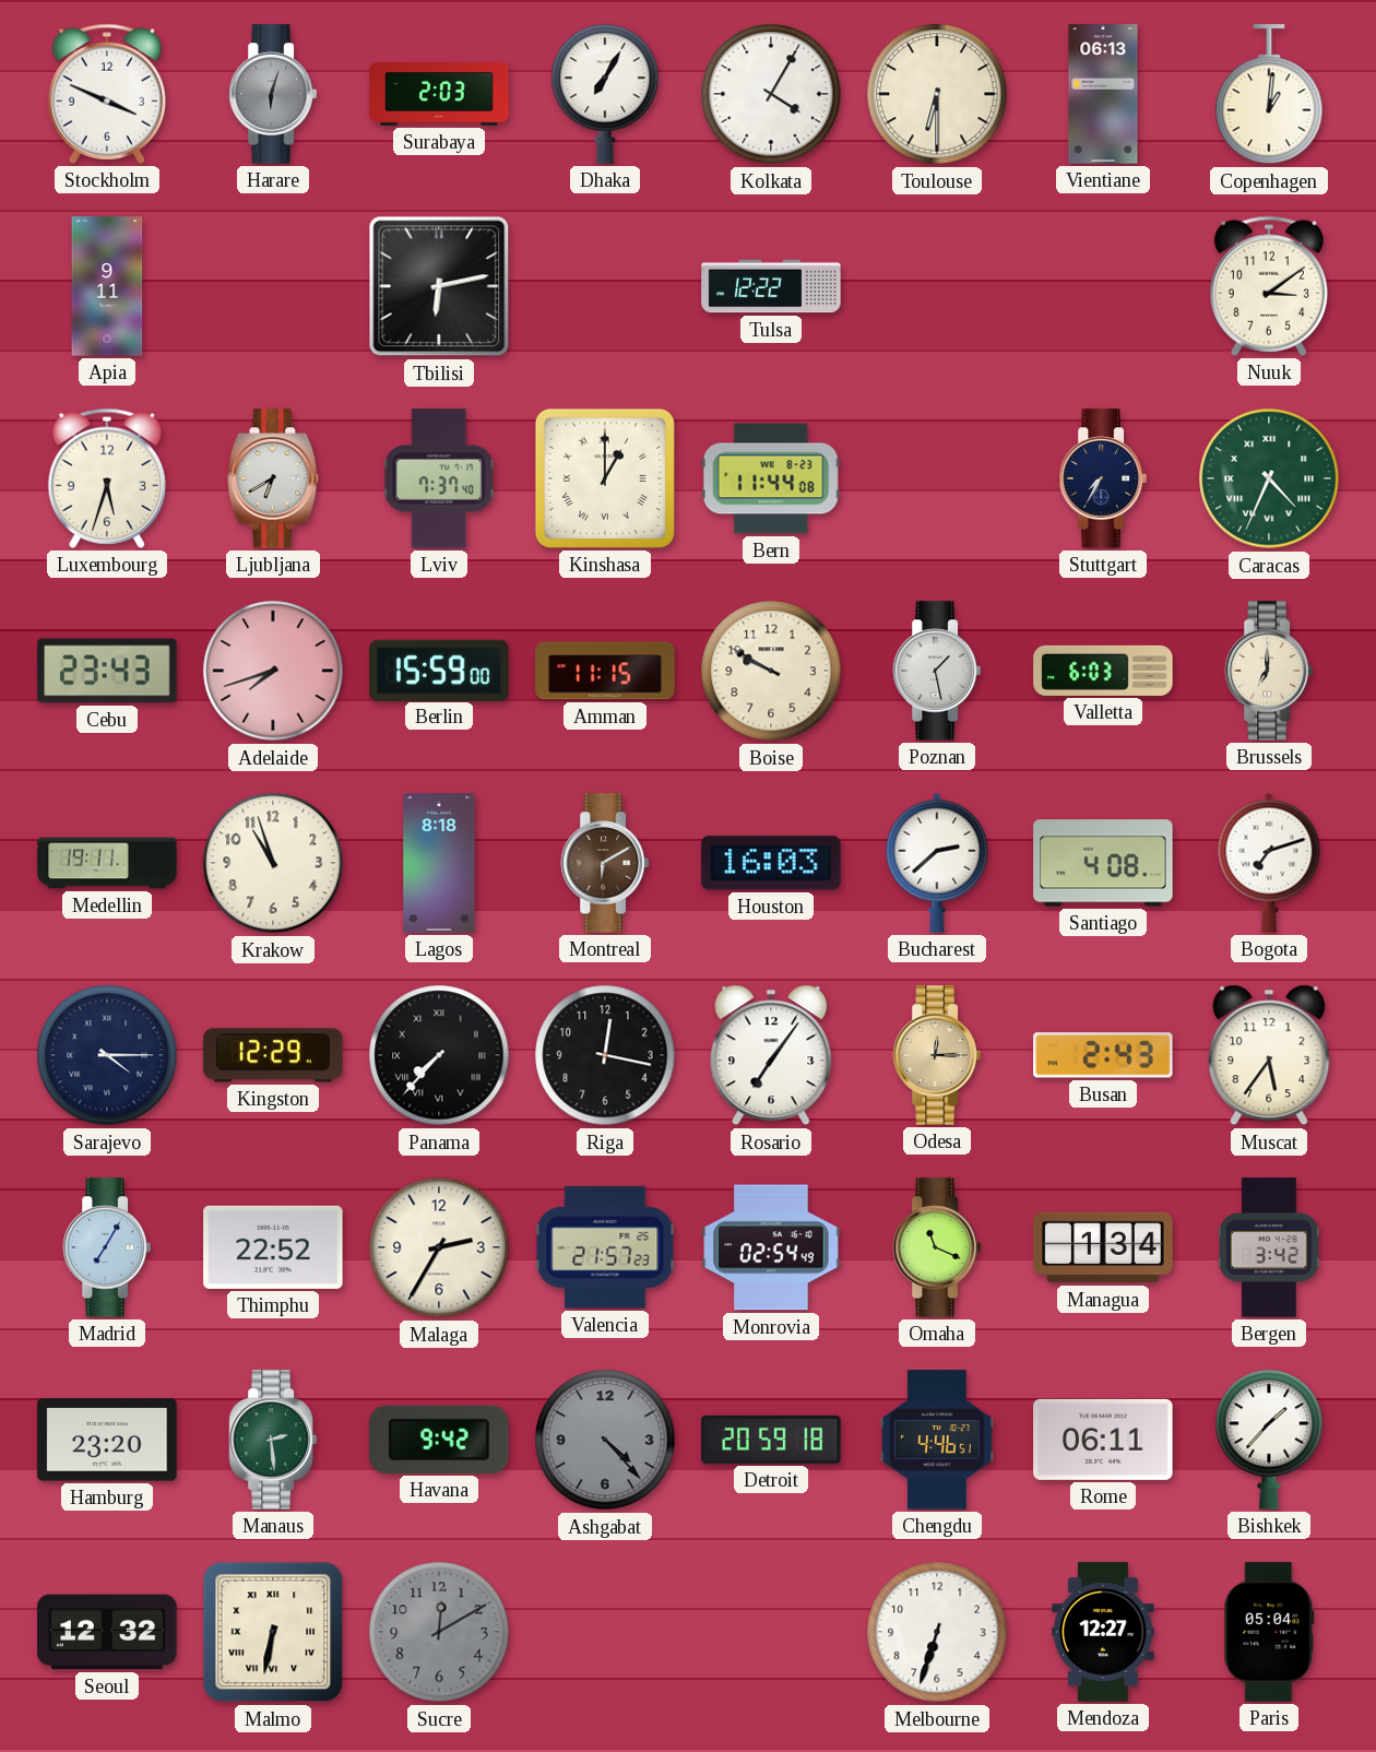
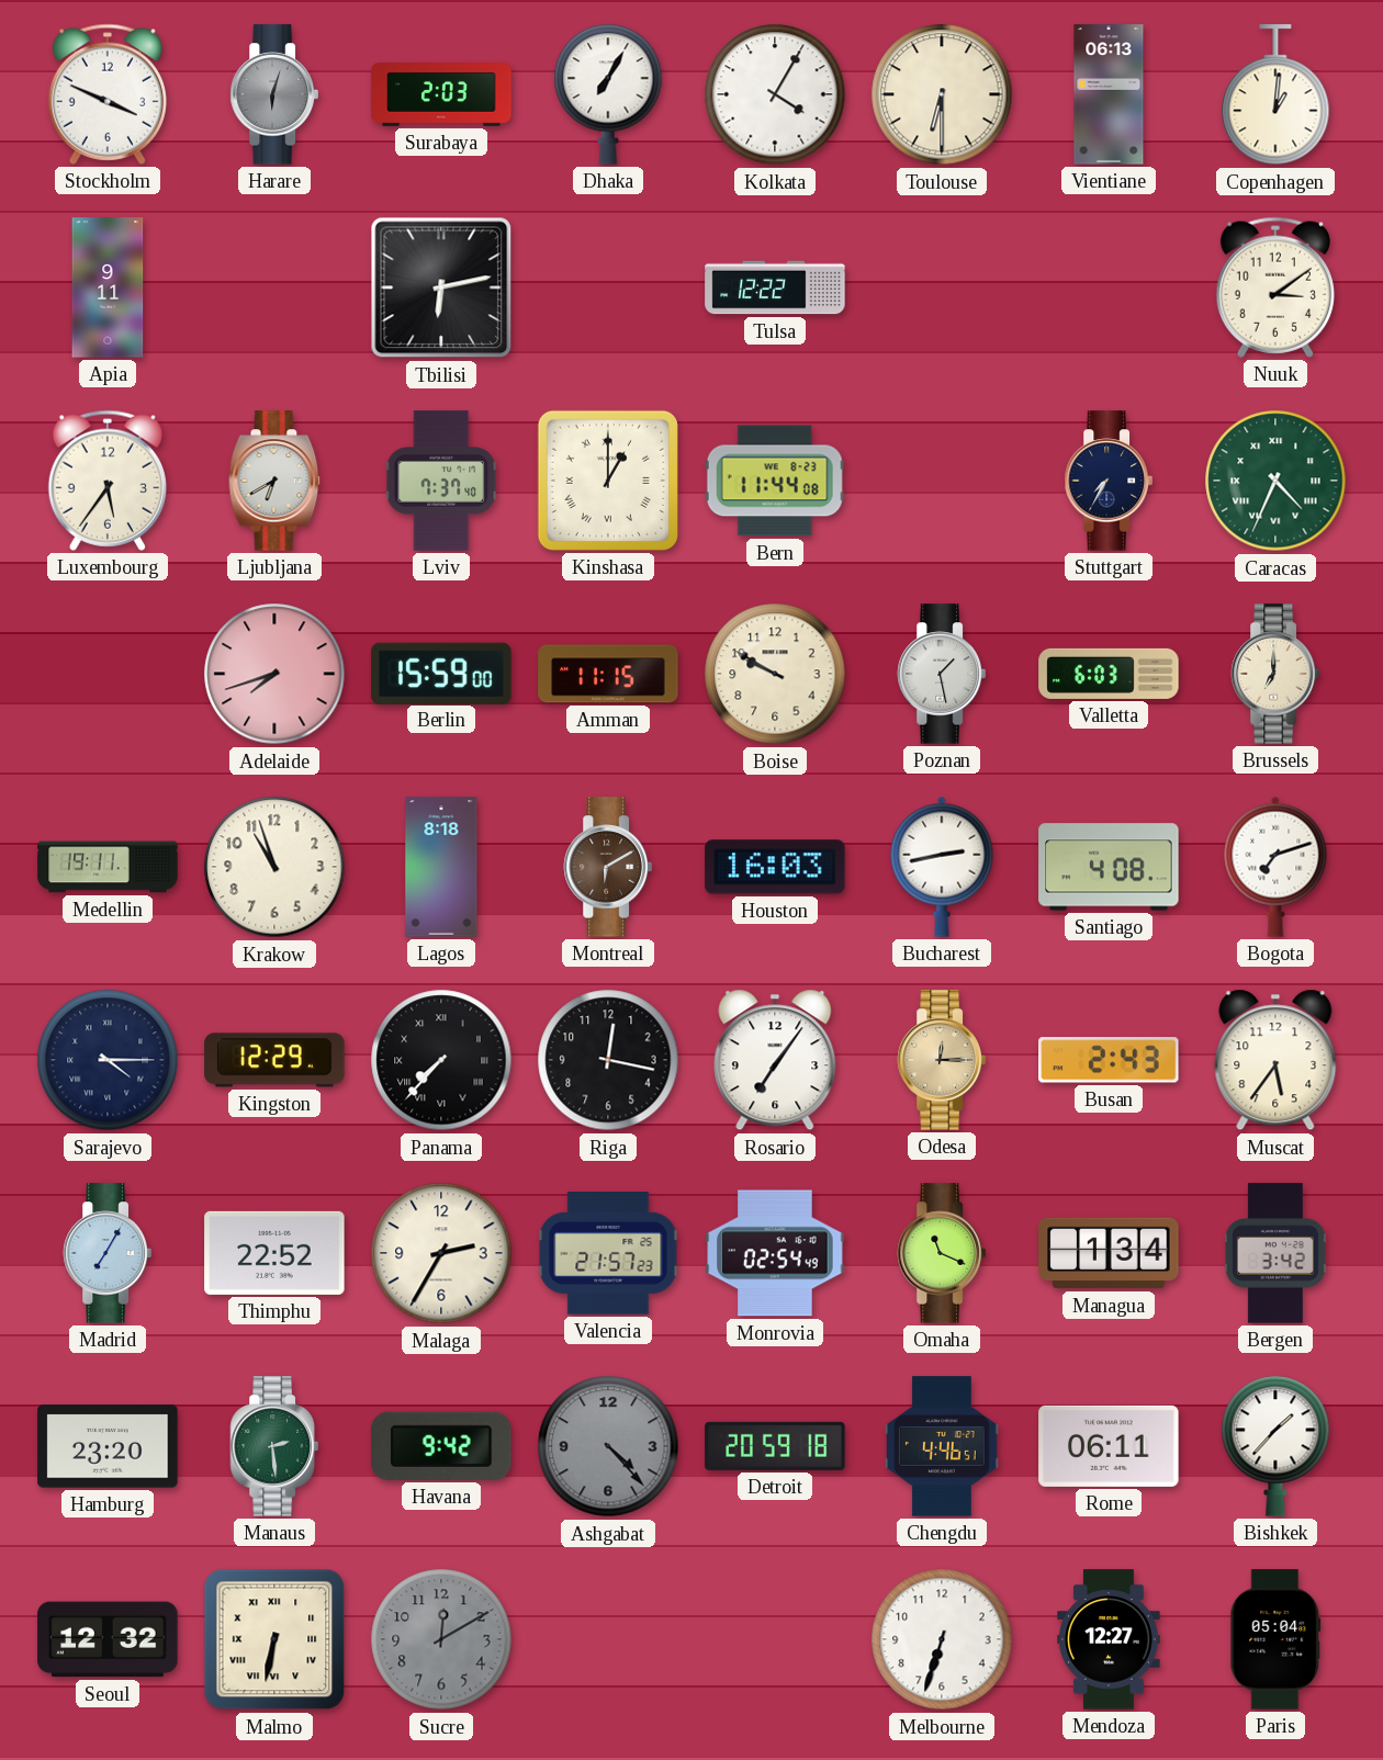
Luxembourg: 5:33 -> 5:36
Cebu: 23:43 -> none
Bucharest: 2:38 -> 2:43
